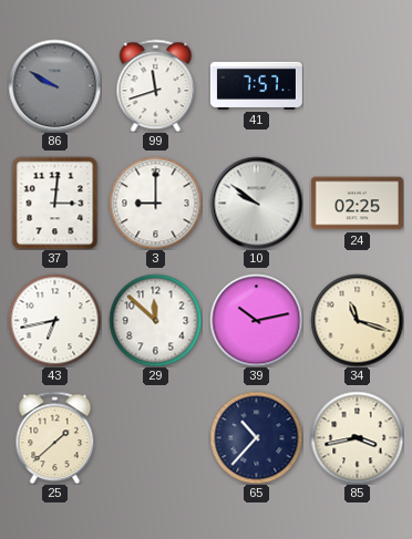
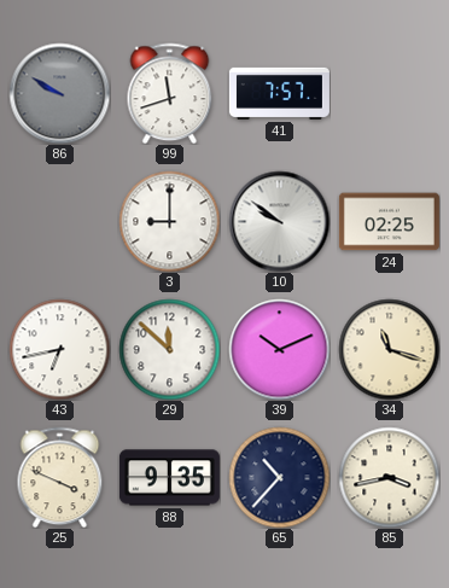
37: 3:01 -> none
39: 10:13 -> 10:11
25: 1:38 -> 3:49
88: none -> 9:35
